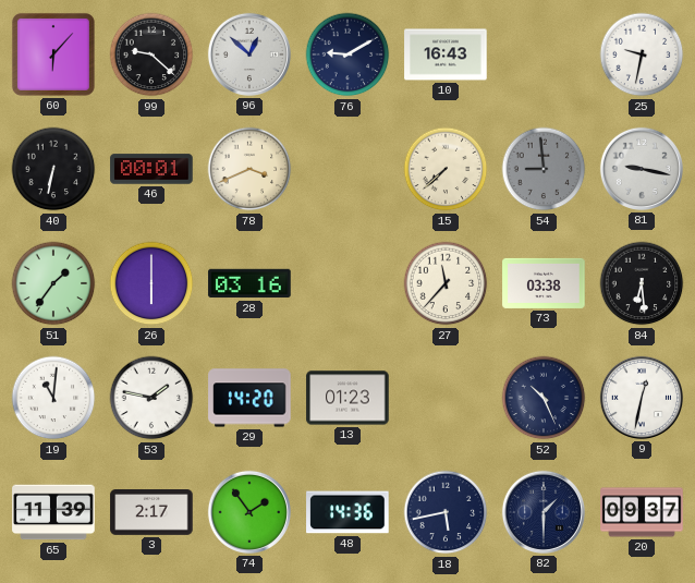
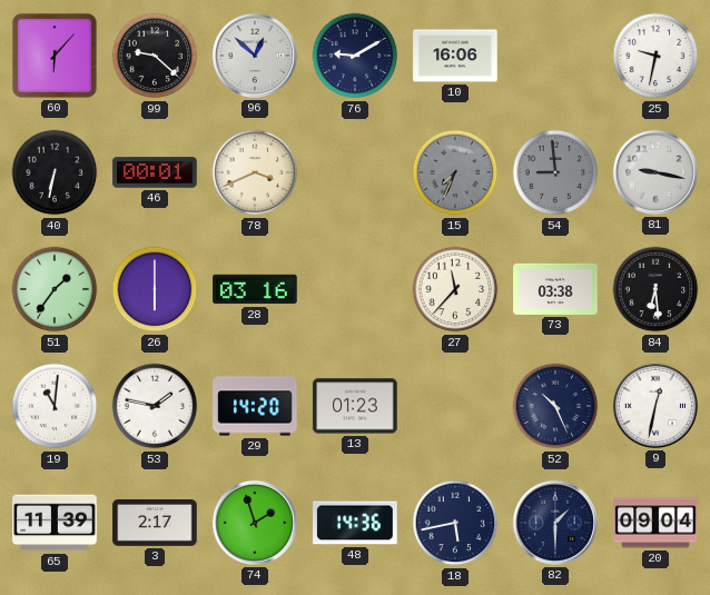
10: 16:43 -> 16:06
15: 7:38 -> 7:34
15 dial: cream -> grey
74: 1:54 -> 1:57
20: 09:37 -> 09:04
